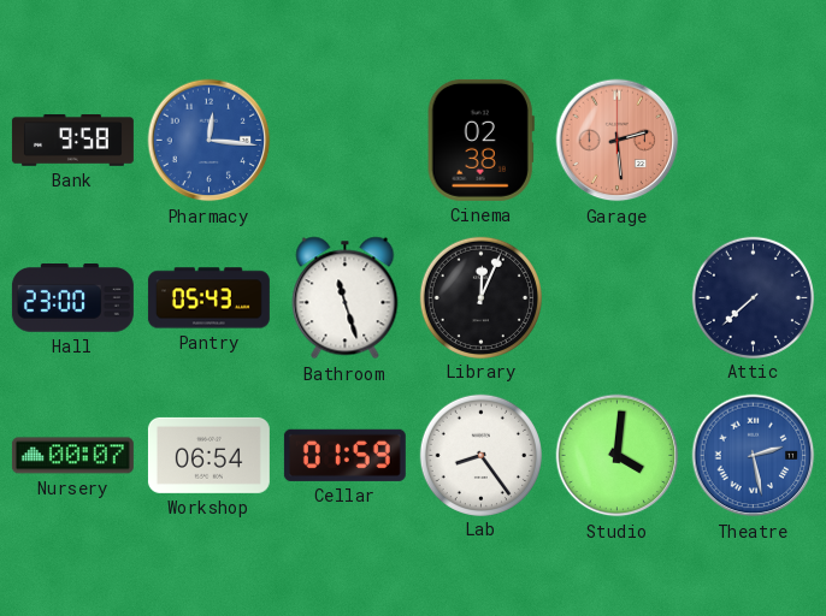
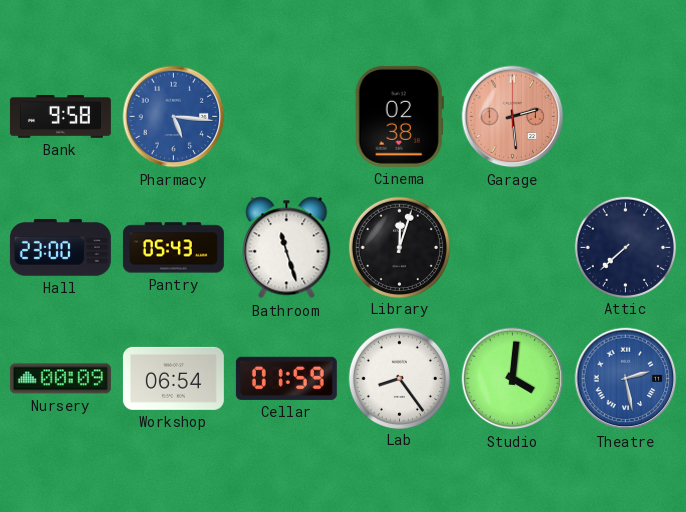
Pharmacy: 12:16 -> 5:16
Library: 12:04 -> 12:03
Nursery: 00:07 -> 00:09
